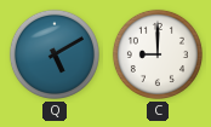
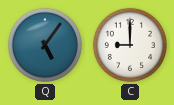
Q: 5:10 -> 5:06
